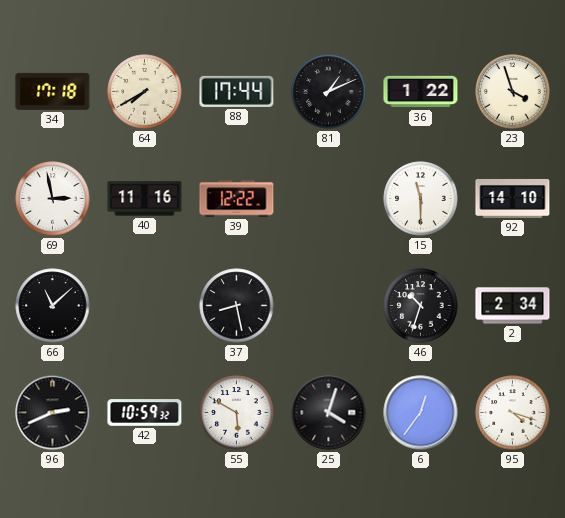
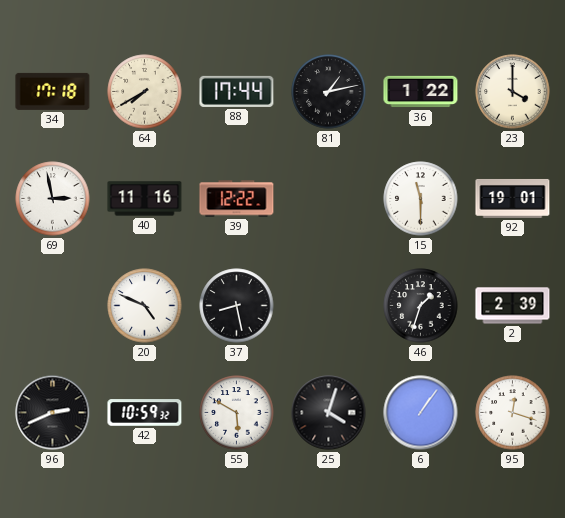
81: 1:11 -> 1:13
23: 3:57 -> 4:00
92: 14:10 -> 19:01
66: 11:08 -> none
20: none -> 4:49
46: 10:33 -> 1:33
2: 2:34 -> 2:39
6: 12:36 -> 1:06
95: 4:18 -> 12:18
